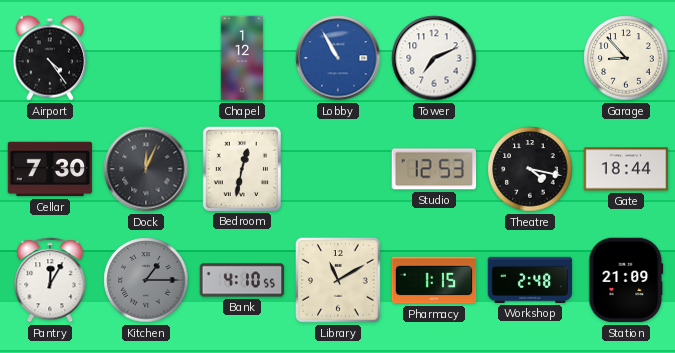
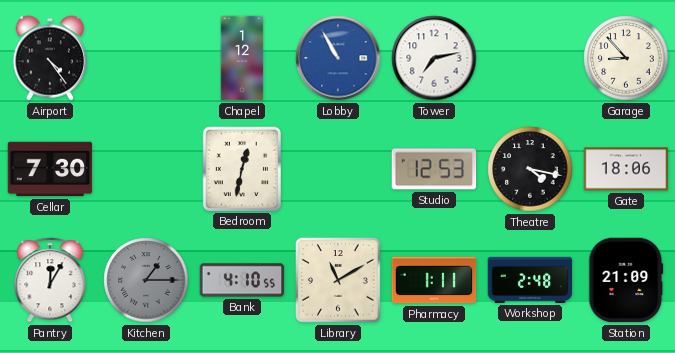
Tower: 7:11 -> 7:13
Dock: 12:04 -> none
Gate: 18:44 -> 18:06
Pharmacy: 1:15 -> 1:11
